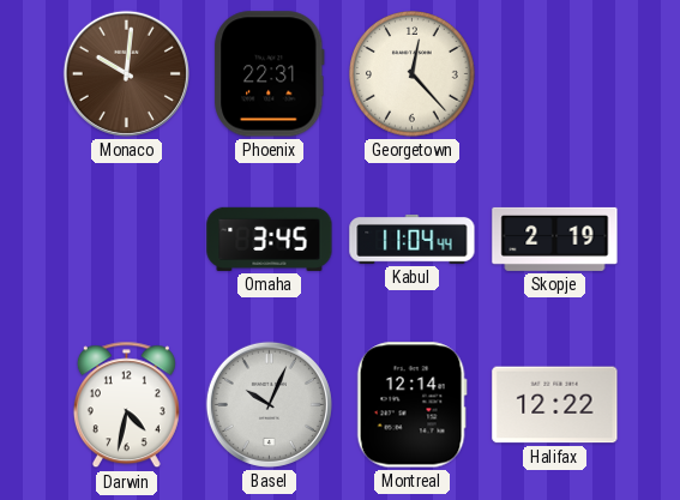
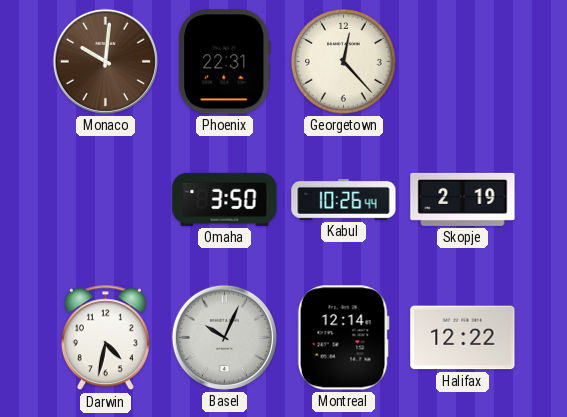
Omaha: 3:45 -> 3:50
Kabul: 11:04 -> 10:26
